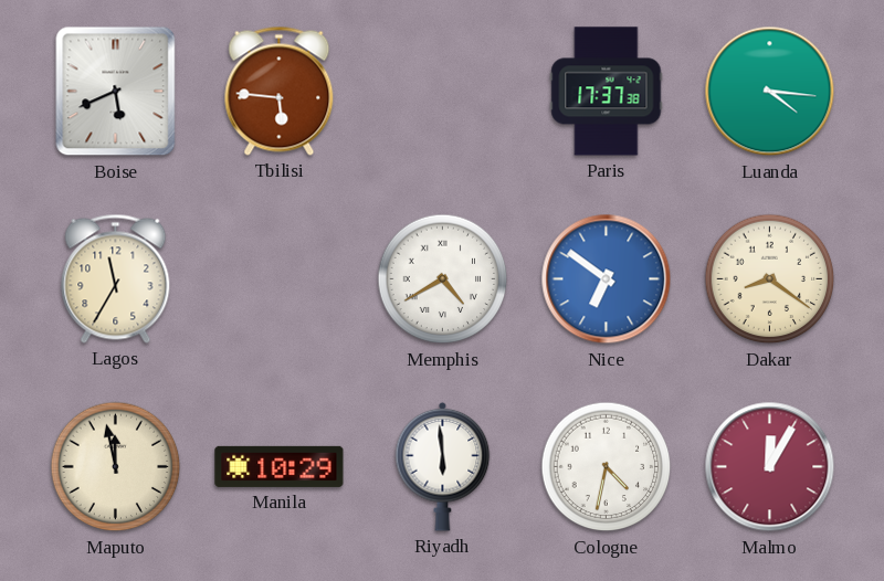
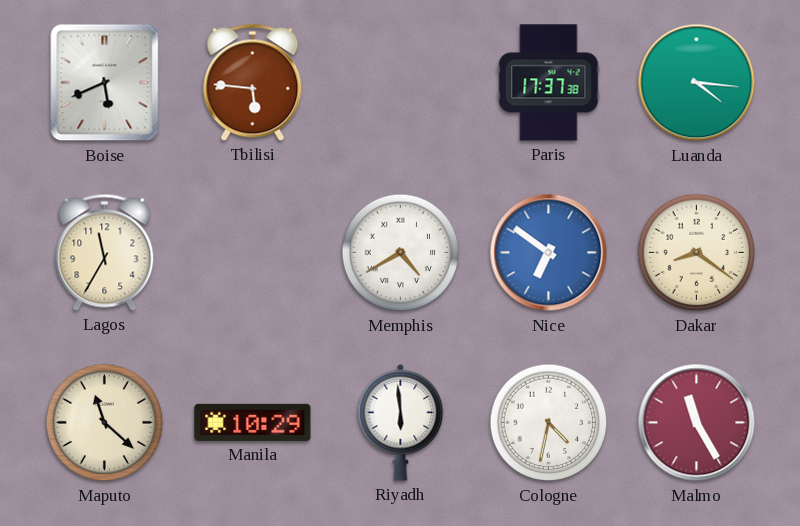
Maputo: 11:58 -> 11:22
Malmo: 12:05 -> 11:25
